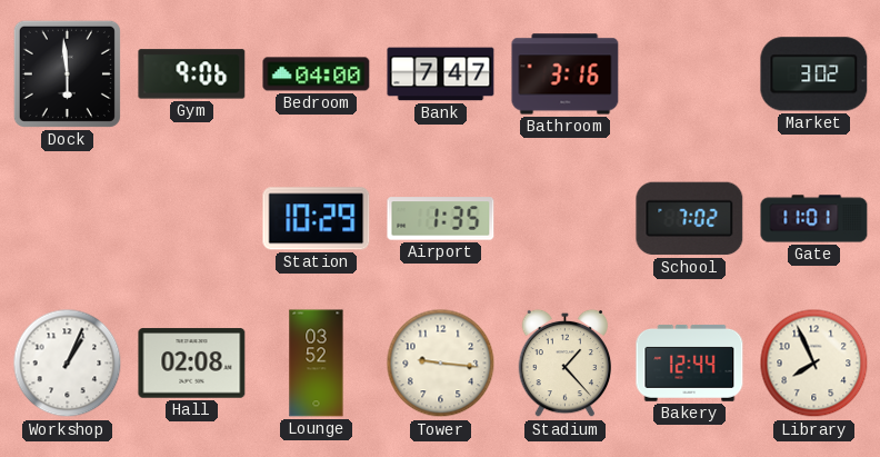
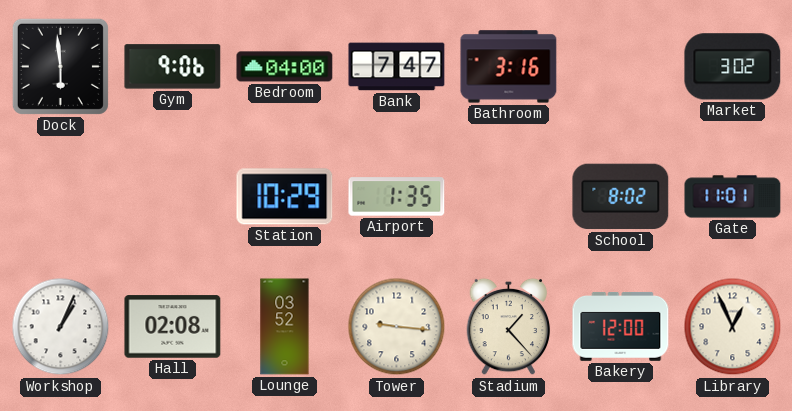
School: 7:02 -> 8:02
Bakery: 12:44 -> 12:00
Library: 7:56 -> 12:56
